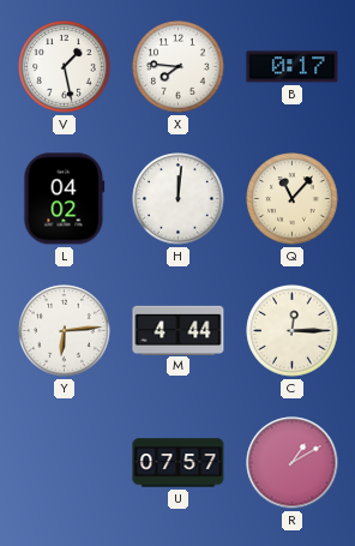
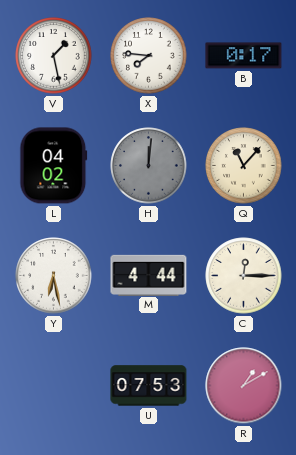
H dial: white -> grey
Y: 6:14 -> 6:28
U: 07:57 -> 07:53
